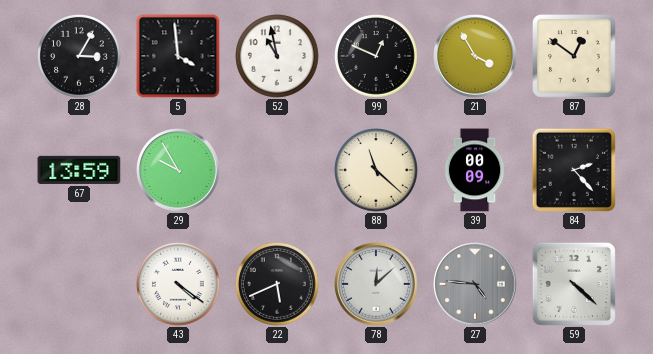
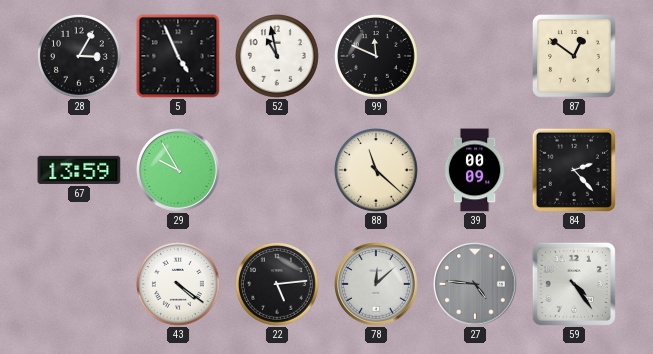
5: 3:59 -> 4:56
99: 12:49 -> 11:49
21: 3:55 -> none
22: 5:41 -> 5:14
59: 4:22 -> 4:24
